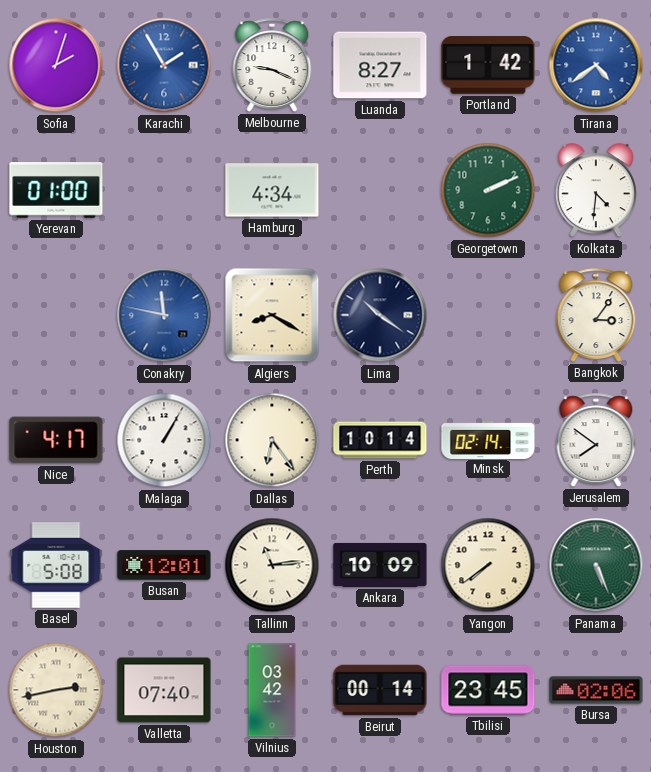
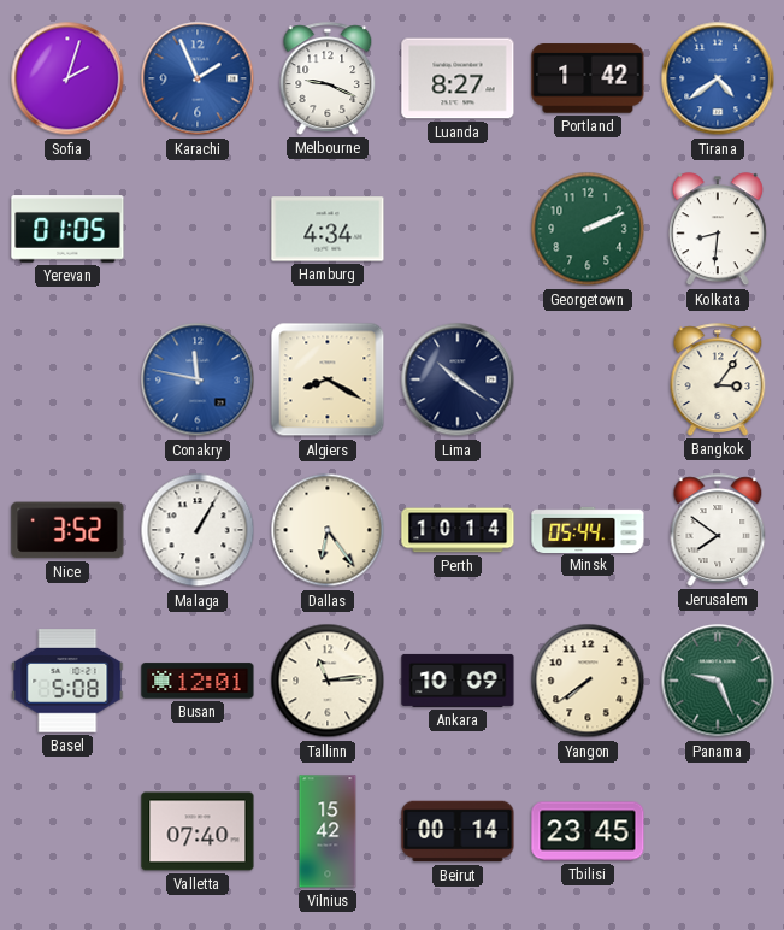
Karachi: 1:55 -> 1:56
Yerevan: 01:00 -> 01:05
Kolkata: 4:31 -> 8:31
Nice: 4:17 -> 3:52
Minsk: 02:14 -> 05:44
Panama: 5:26 -> 9:26
Houston: 2:43 -> none
Vilnius: 03:42 -> 15:42
Bursa: 02:06 -> none
